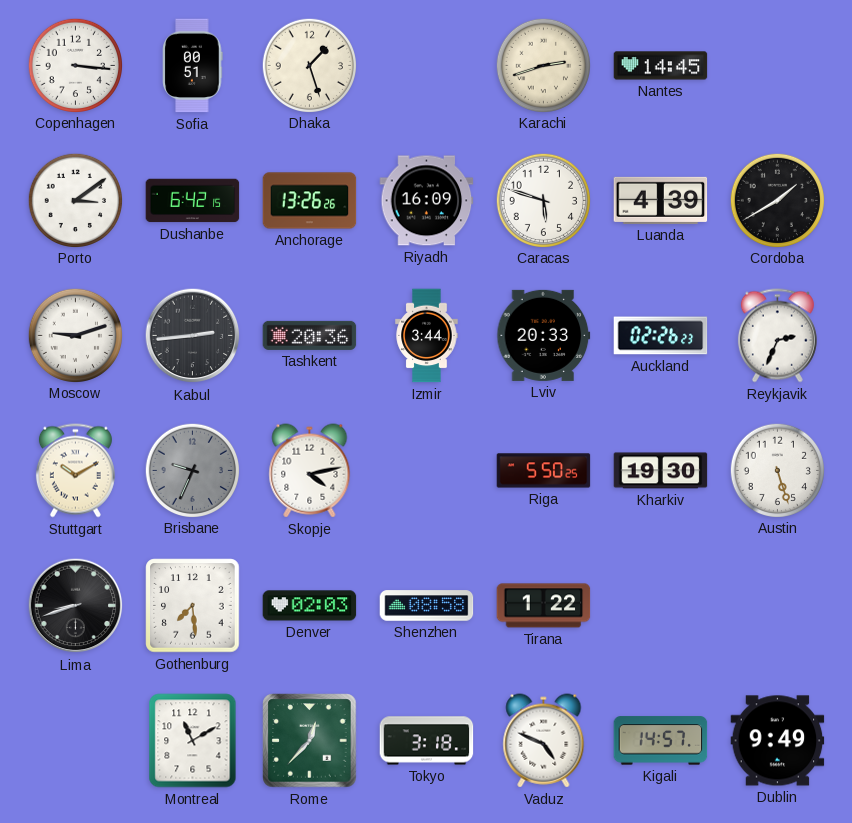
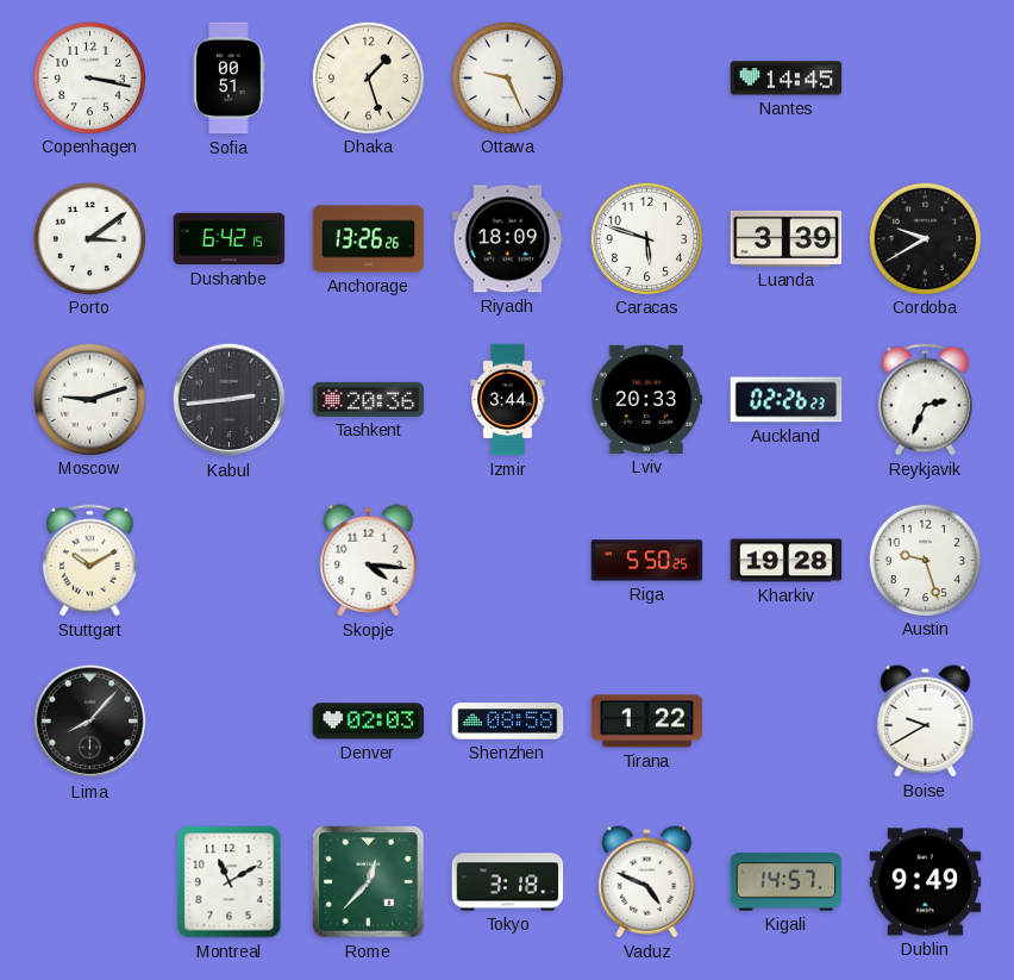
Copenhagen: 3:16 -> 3:17
Ottawa: none -> 9:26
Karachi: 2:42 -> none
Riyadh: 16:09 -> 18:09
Luanda: 4:39 -> 3:39
Cordoba: 1:40 -> 9:40
Brisbane: 9:34 -> none
Skopje: 4:13 -> 4:16
Kharkiv: 19:30 -> 19:28
Austin: 5:27 -> 9:27
Lima: 8:42 -> 8:07
Gothenburg: 7:29 -> none
Boise: none -> 9:40
